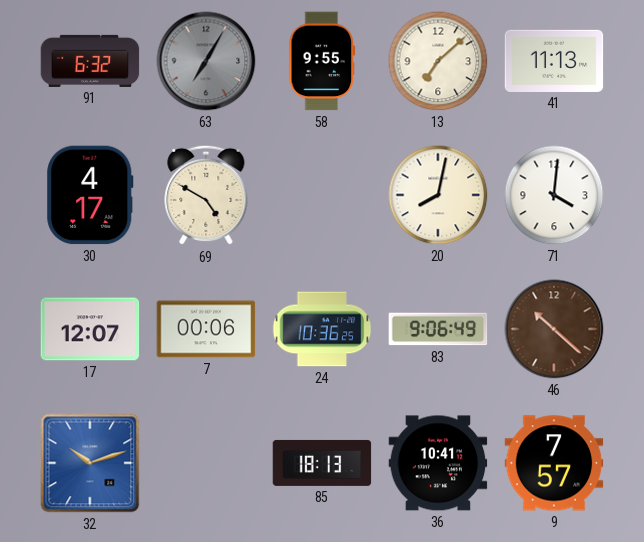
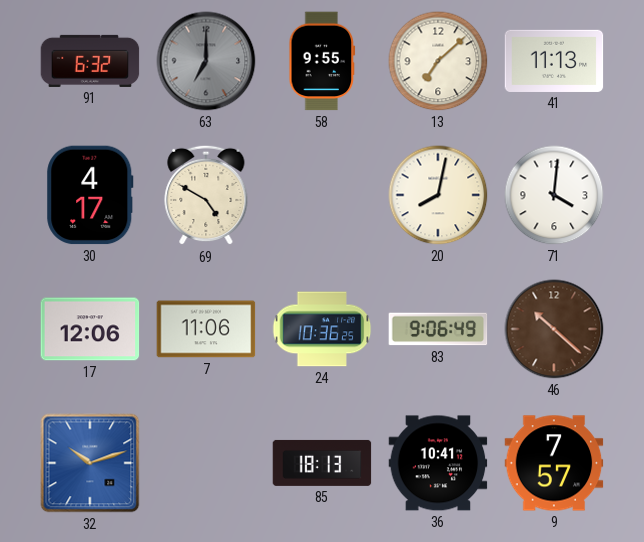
63: 7:05 -> 7:00
17: 12:07 -> 12:06
7: 00:06 -> 11:06
